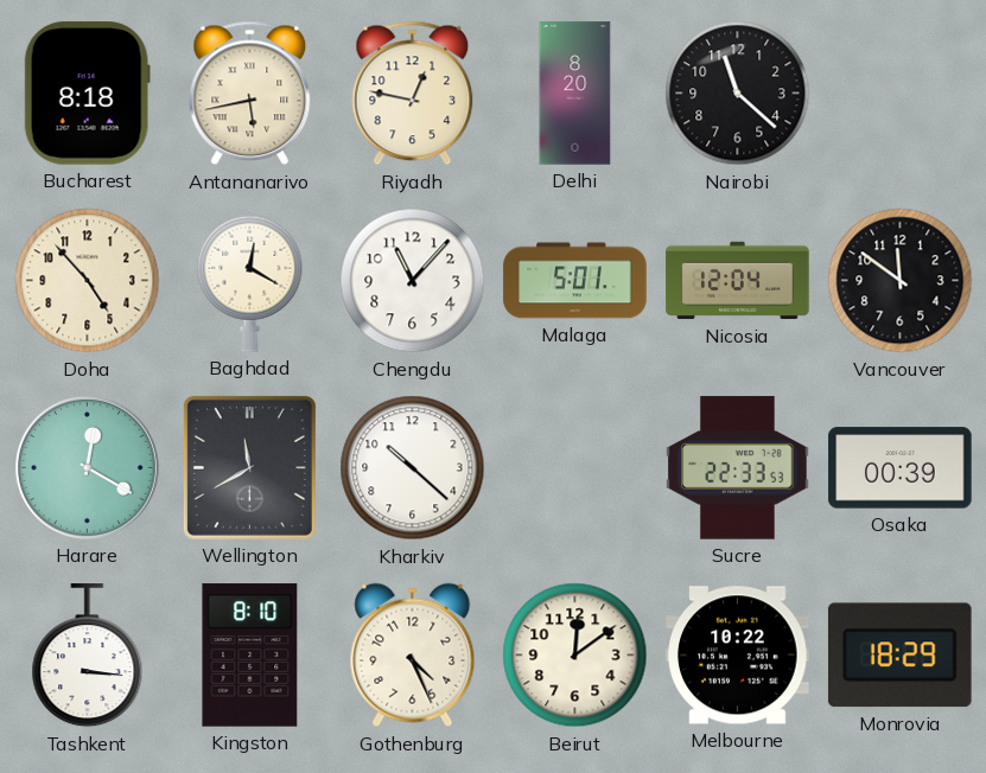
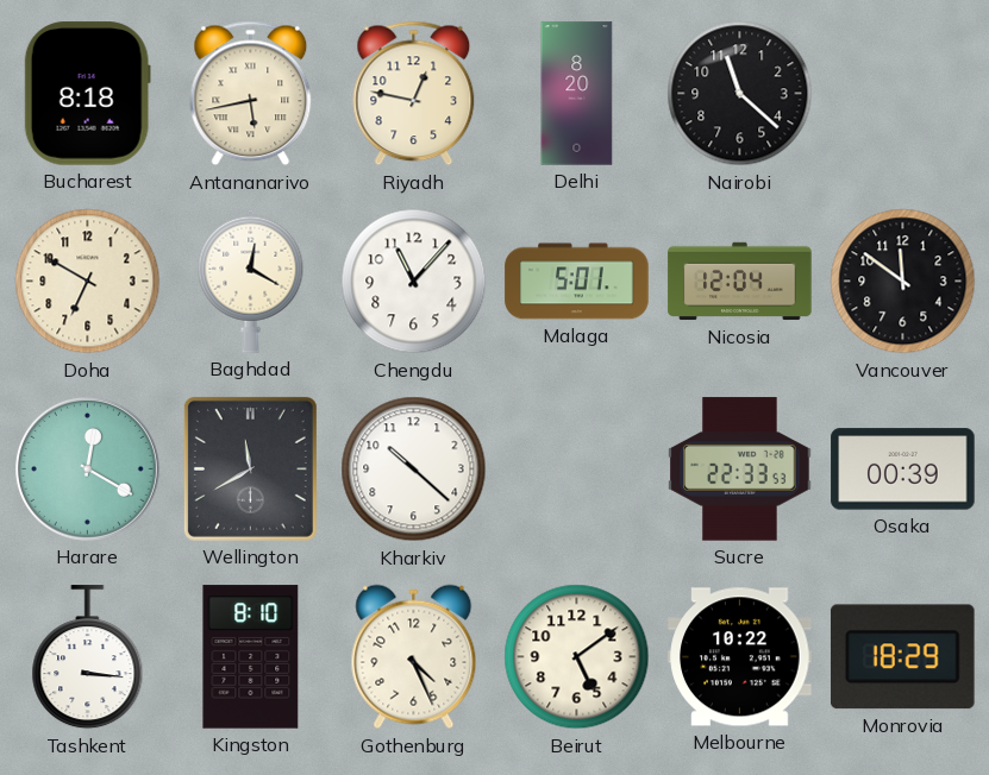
Doha: 4:53 -> 6:50
Beirut: 12:09 -> 5:09
